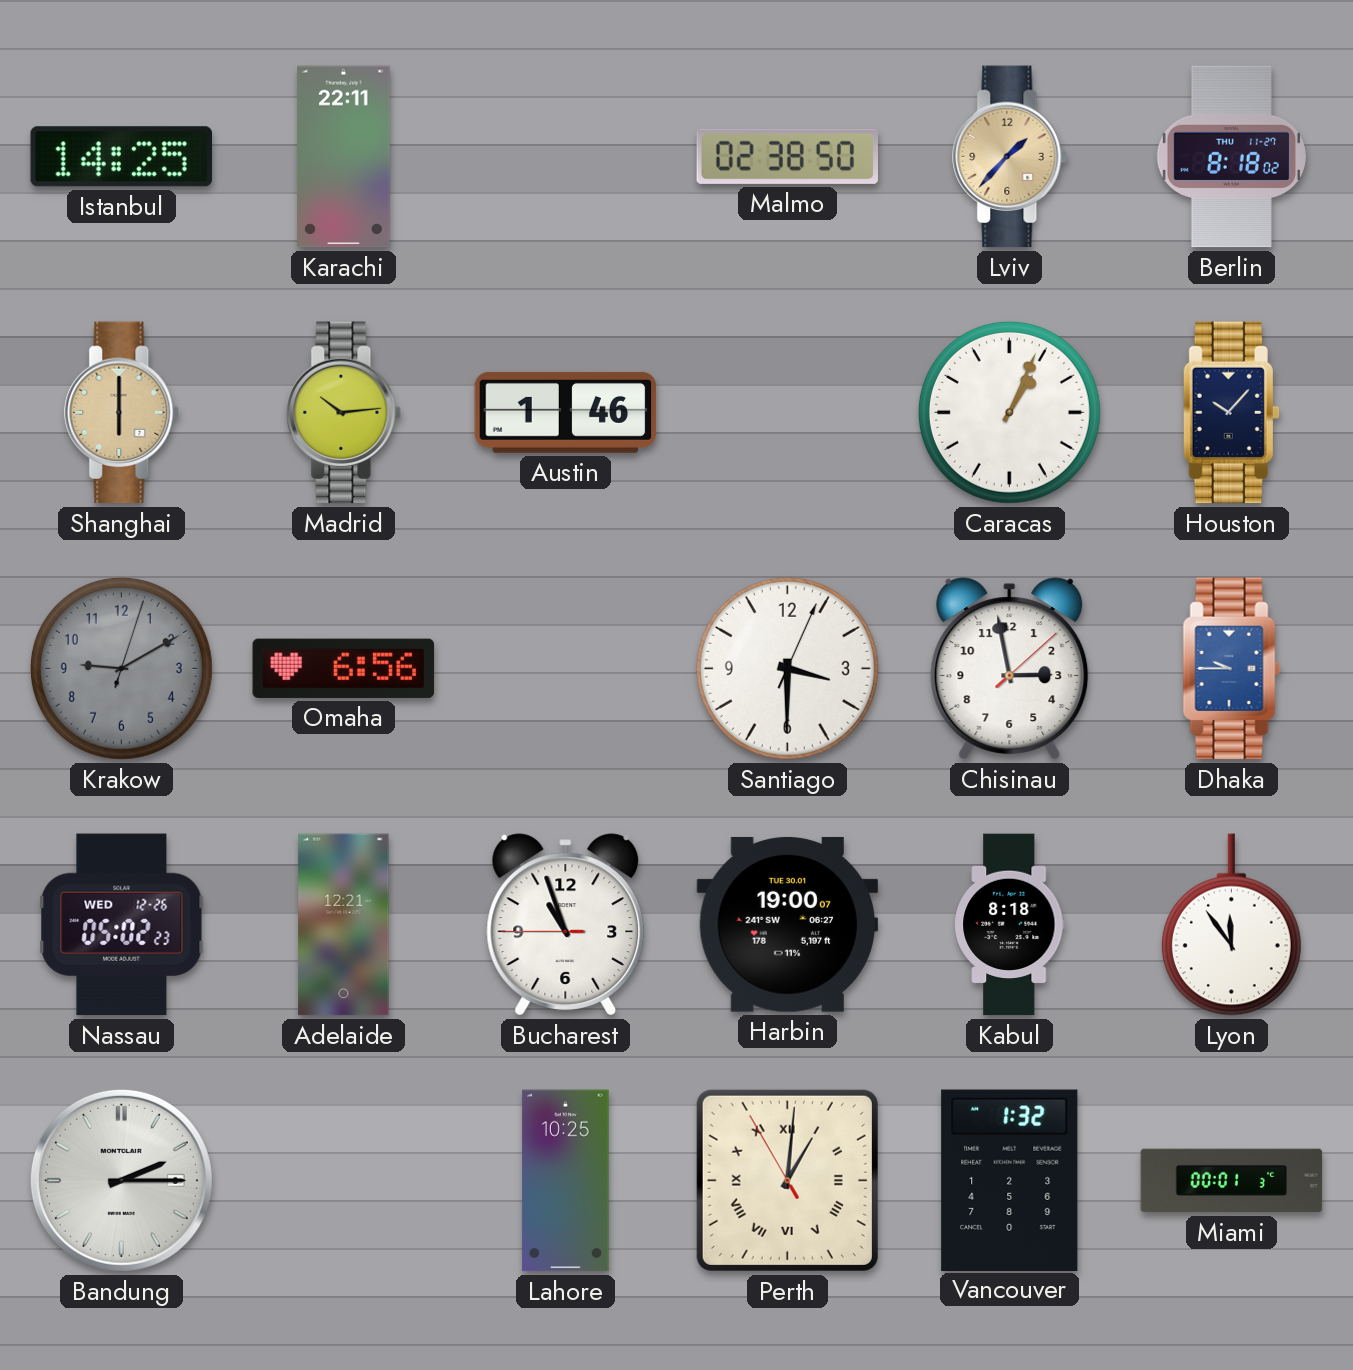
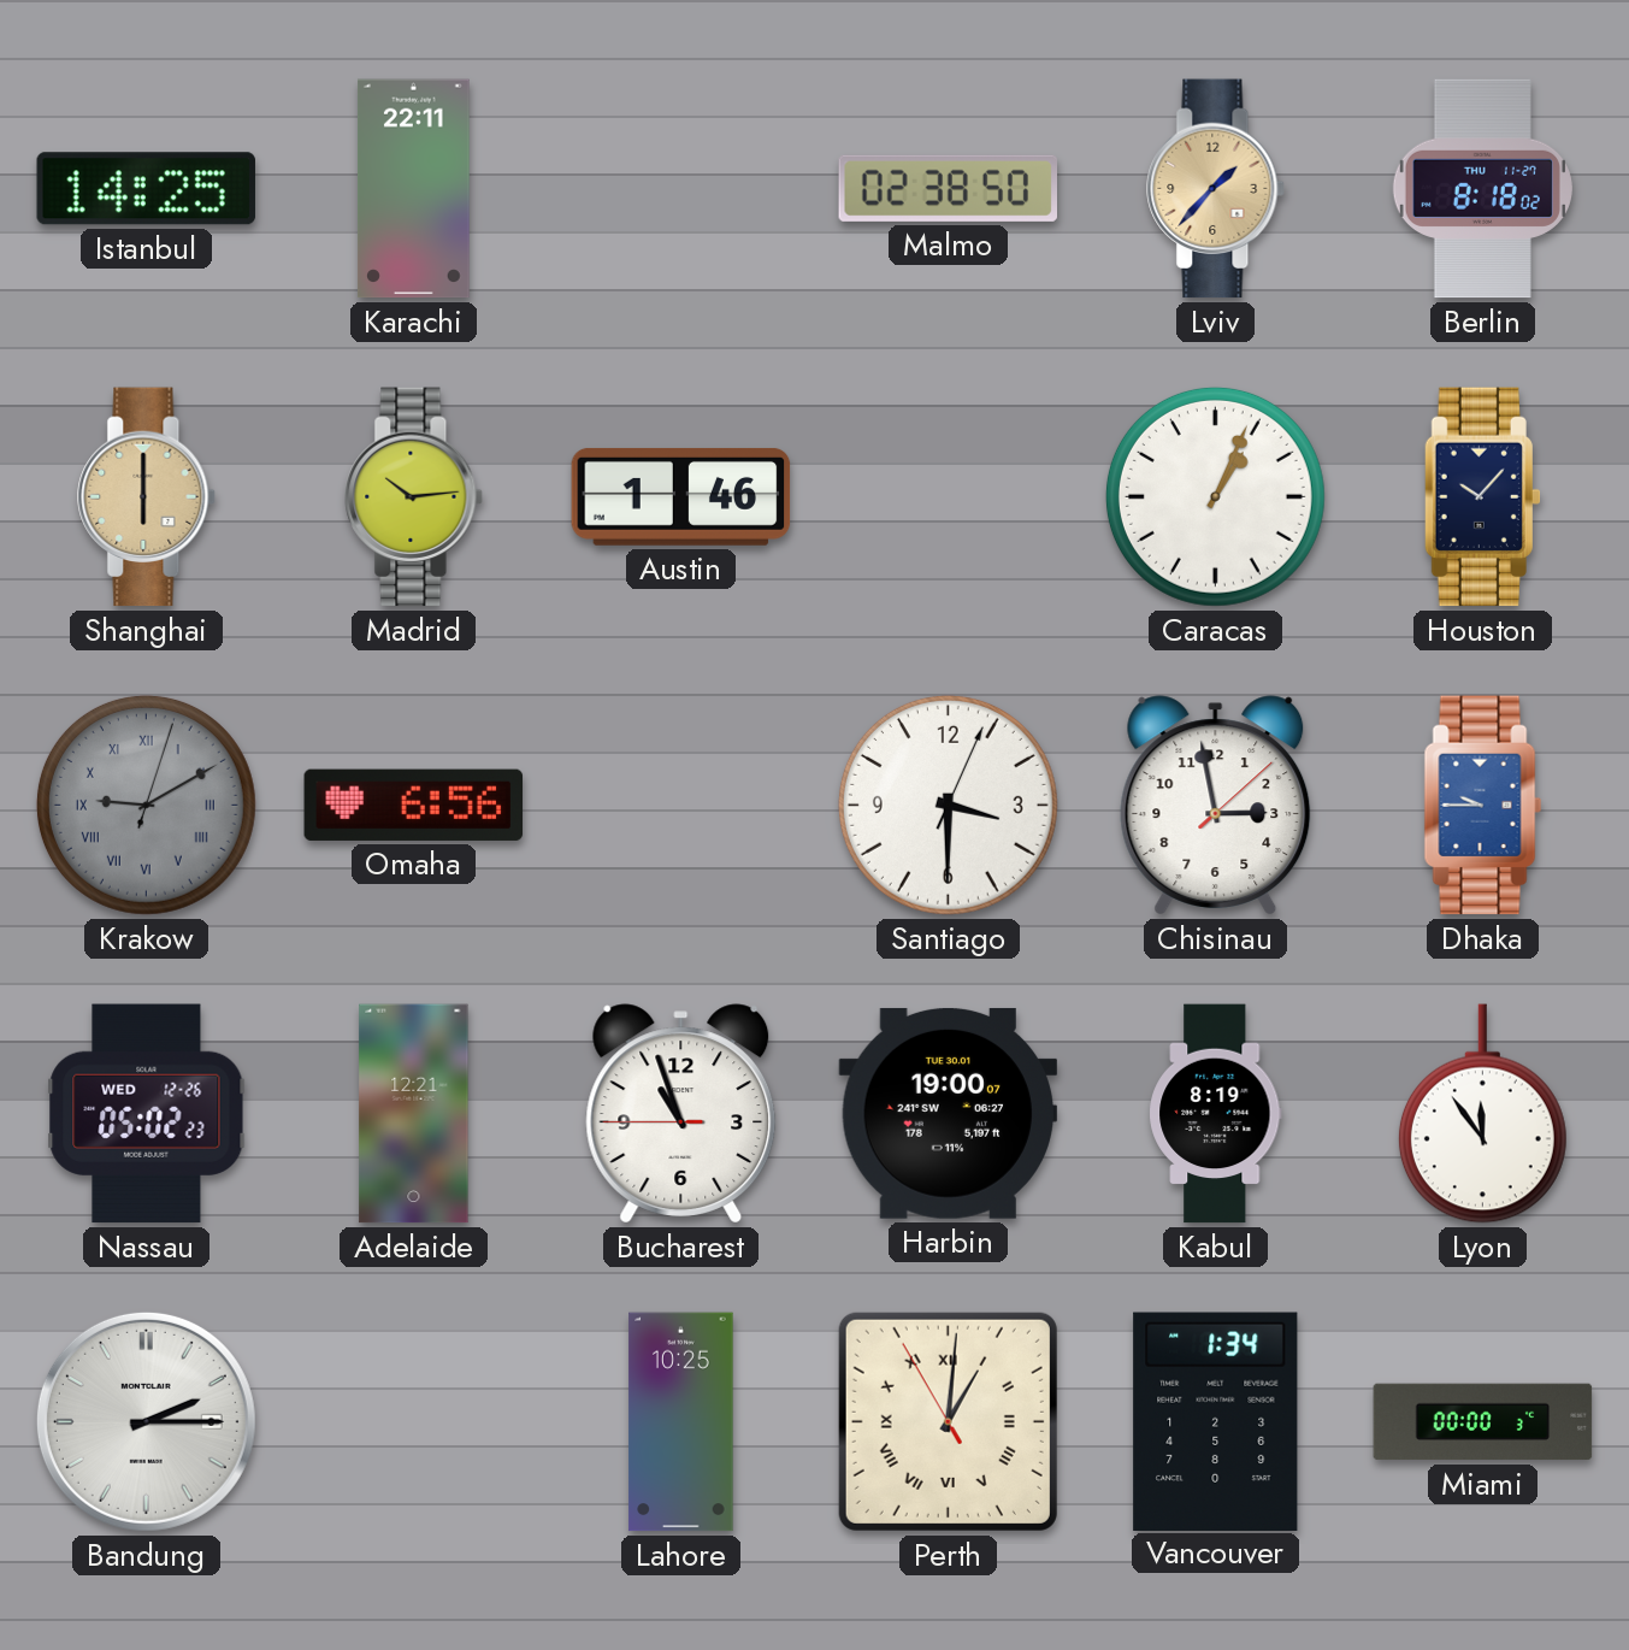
Krakow numerals: Arabic -> Roman
Kabul: 8:18 -> 8:19
Vancouver: 1:32 -> 1:34
Miami: 00:01 -> 00:00
